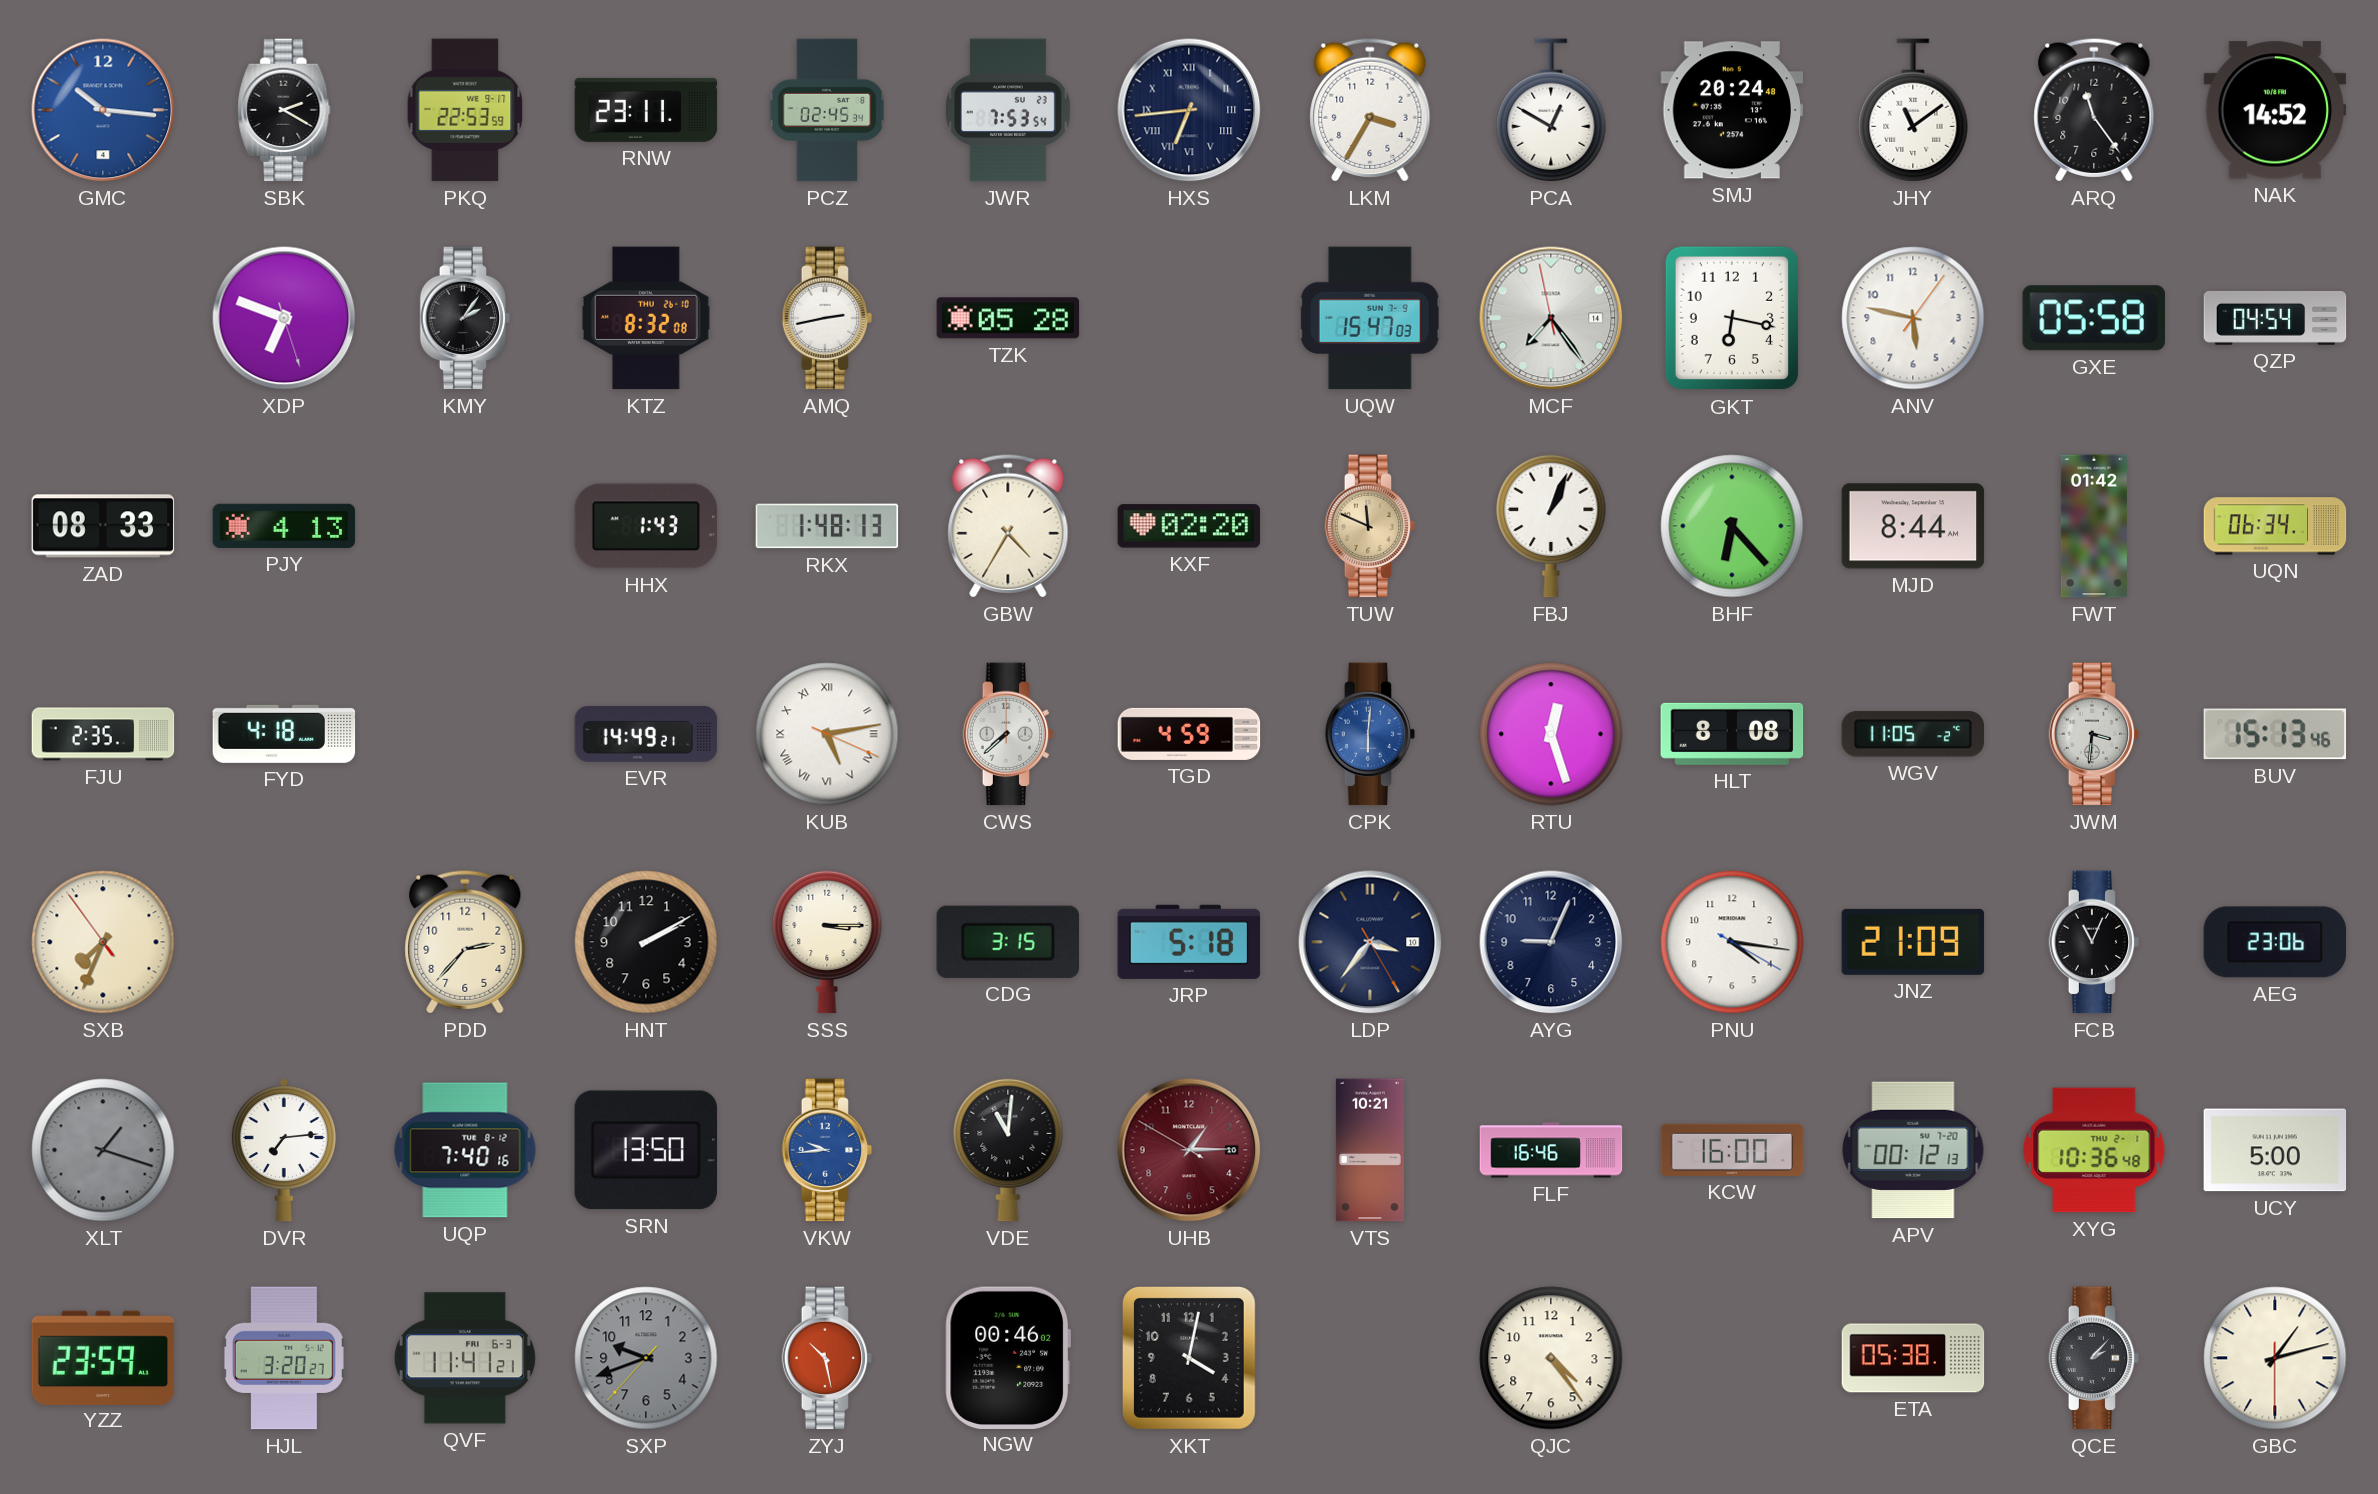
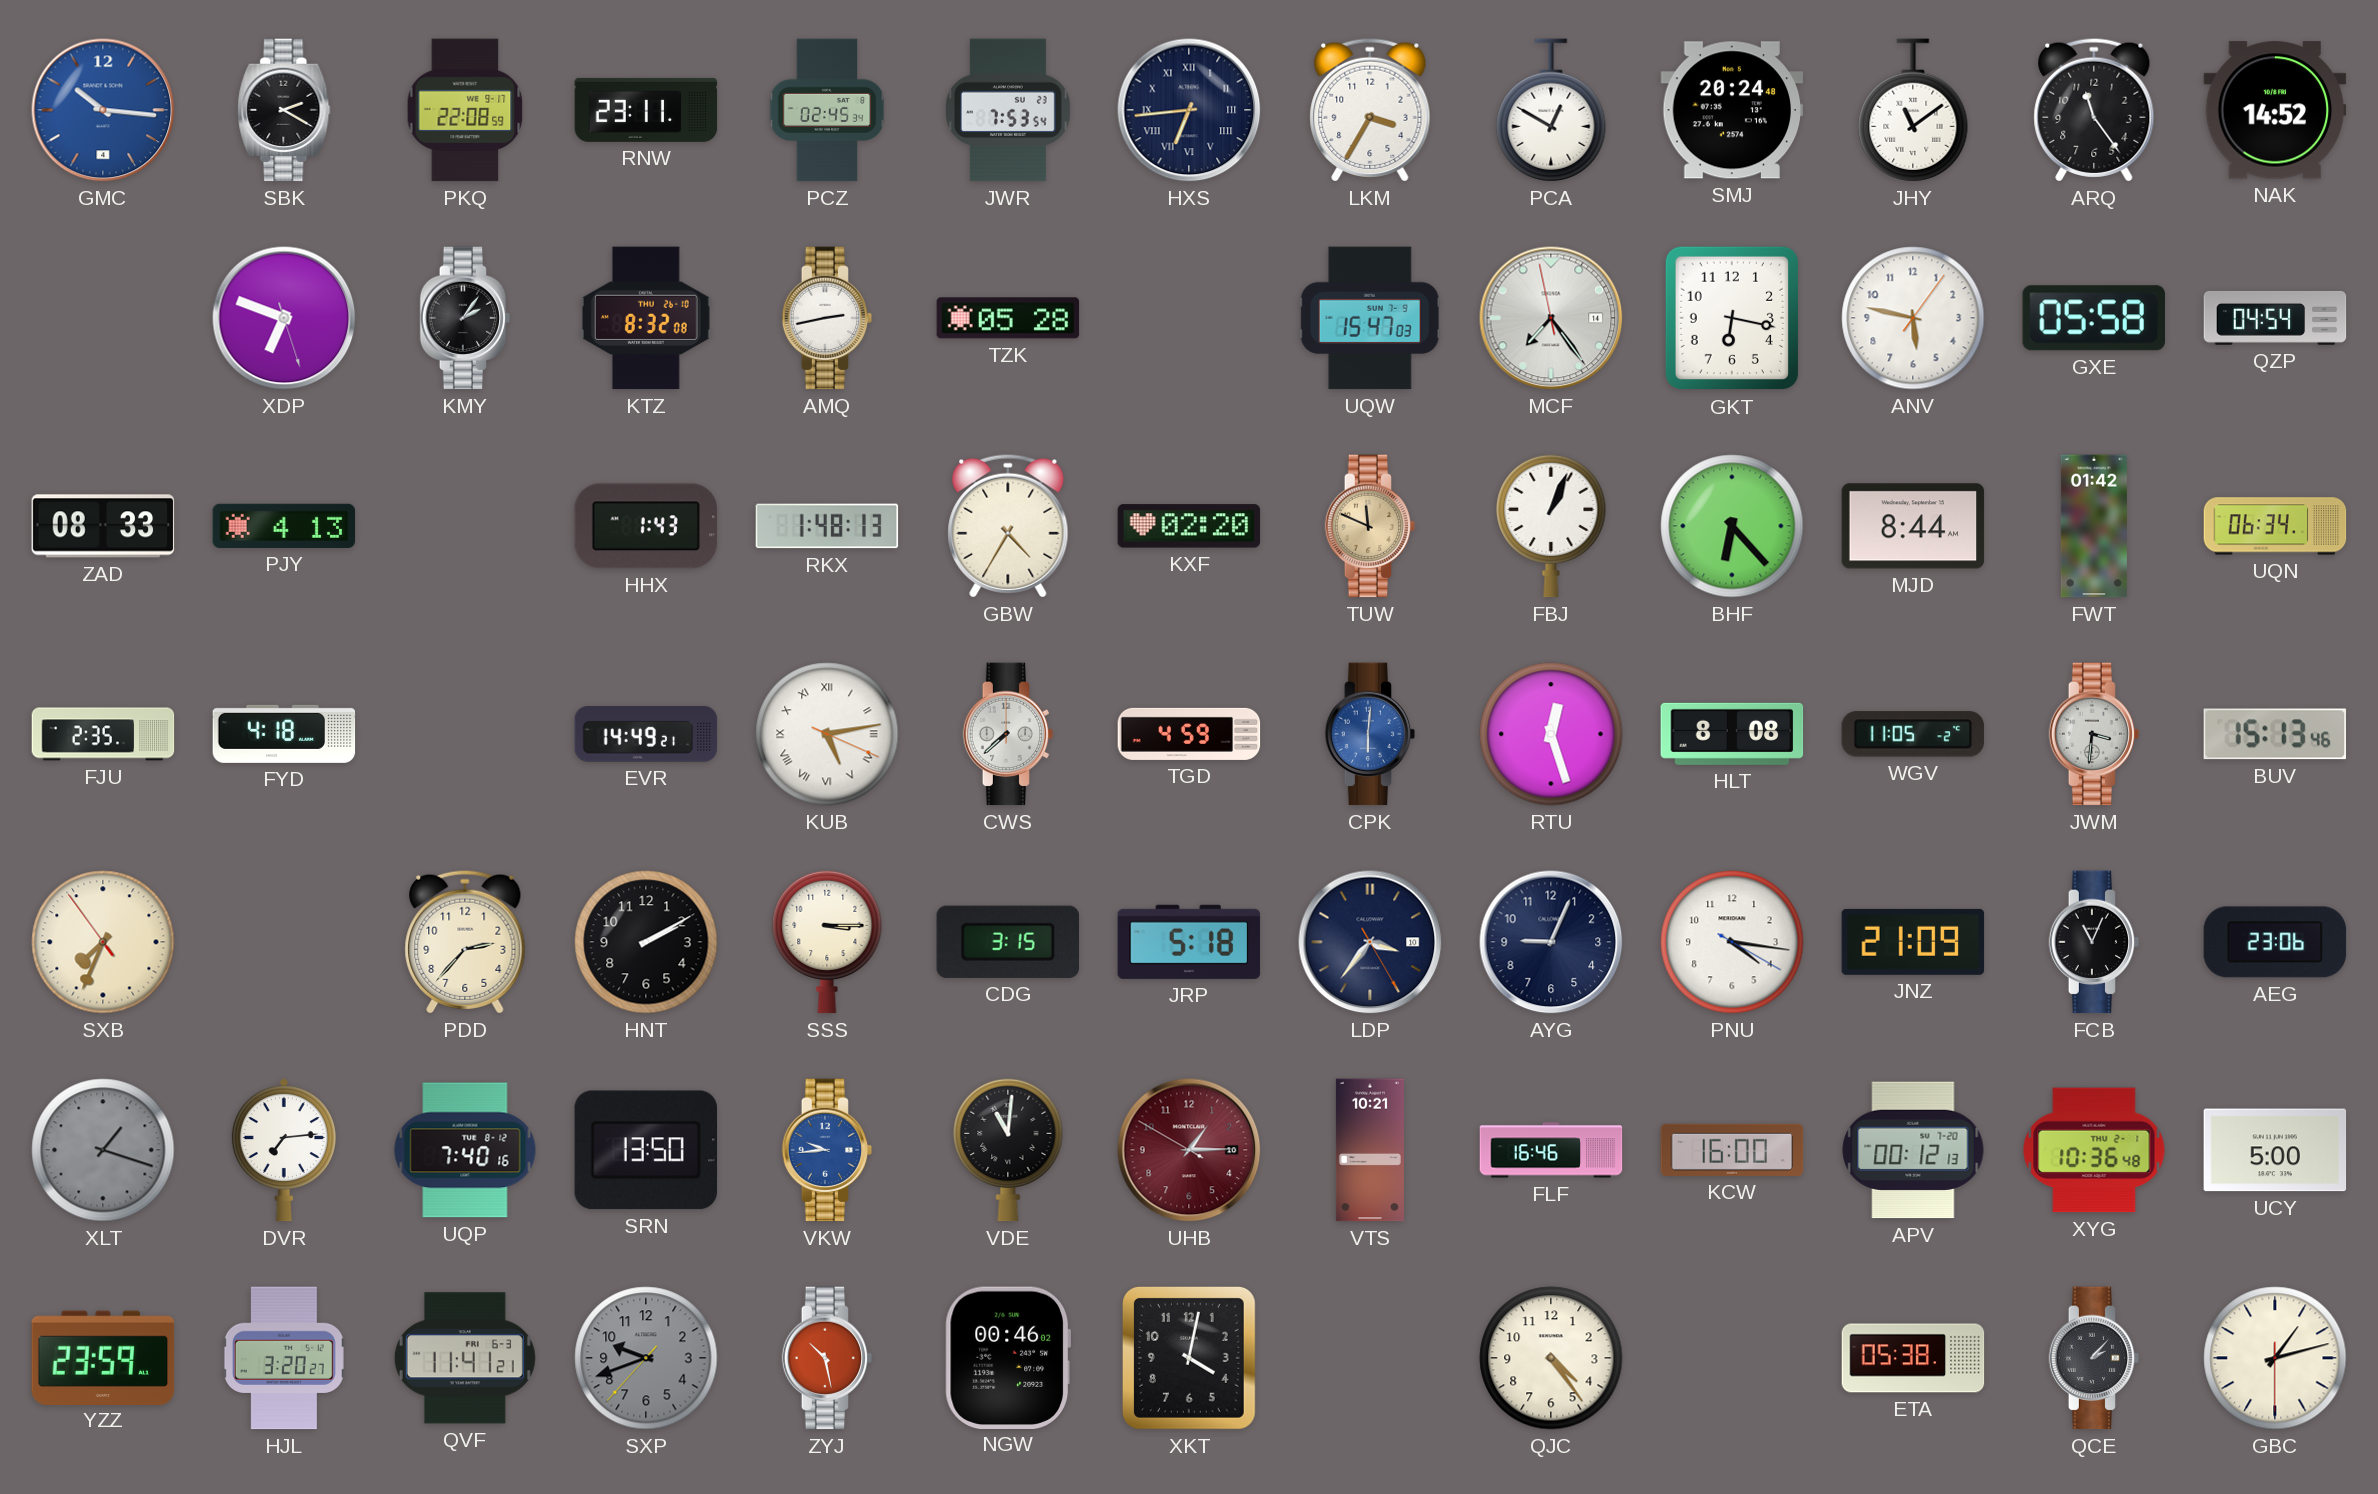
PKQ: 22:53 -> 22:08
